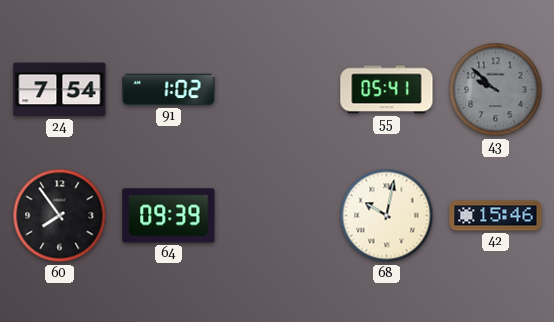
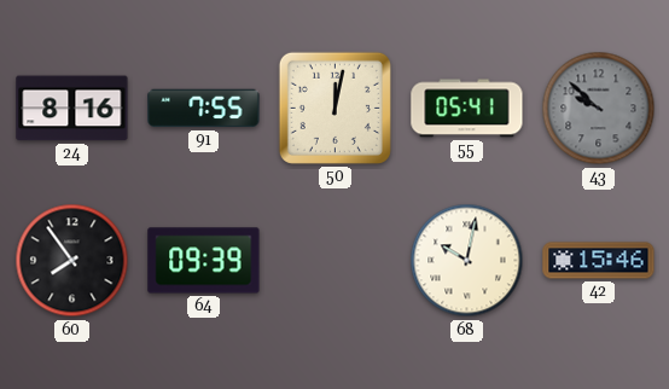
24: 7:54 -> 8:16
91: 1:02 -> 7:55
50: none -> 12:02
